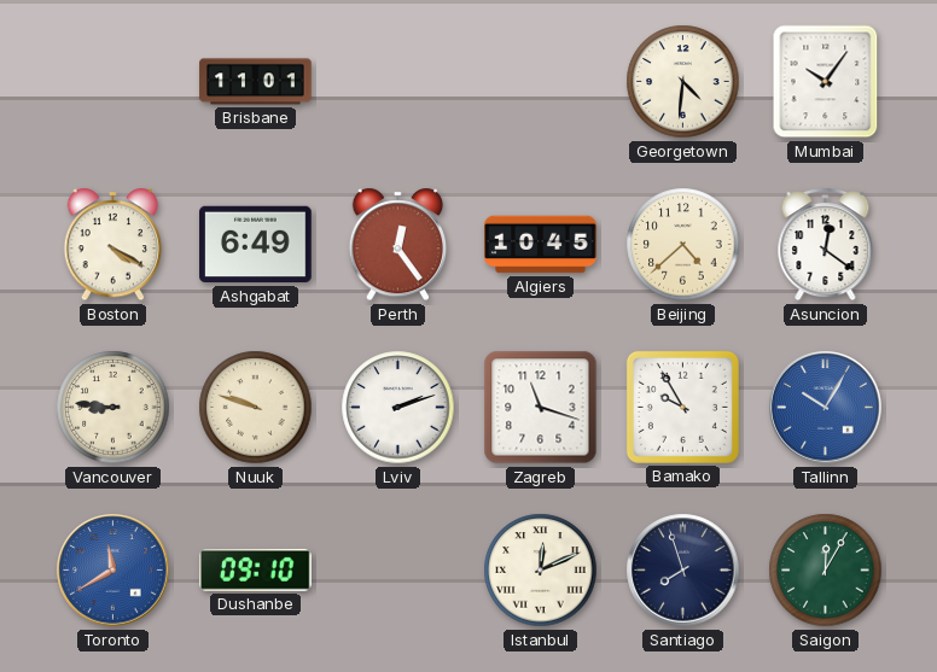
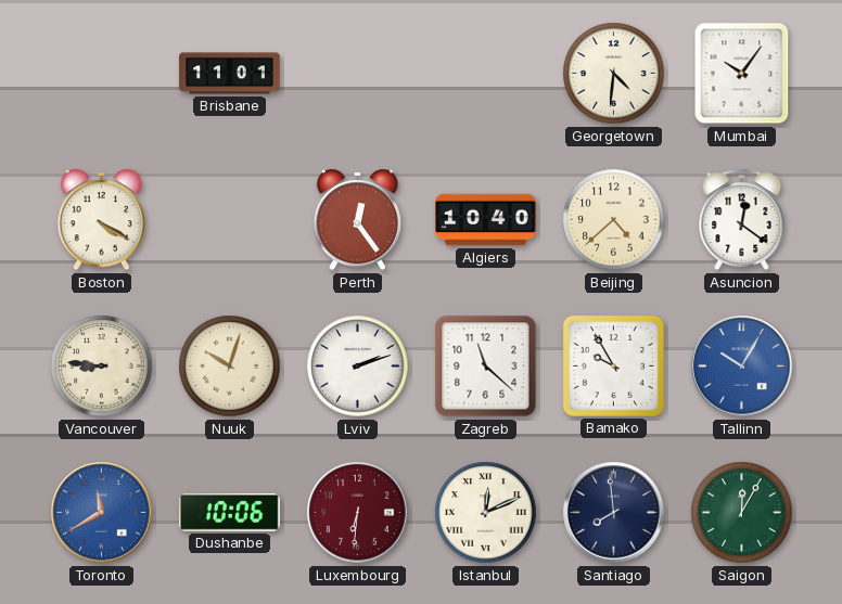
Ashgabat: 6:49 -> none
Algiers: 10:45 -> 10:40
Nuuk: 9:48 -> 10:03
Zagreb: 11:18 -> 11:22
Dushanbe: 09:10 -> 10:06
Luxembourg: none -> 6:31
Santiago: 7:57 -> 7:59
